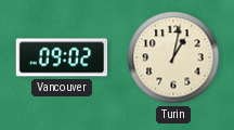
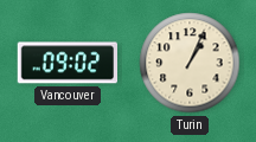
Turin: 1:02 -> 1:04
